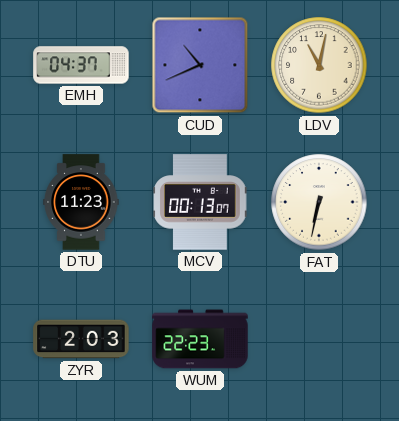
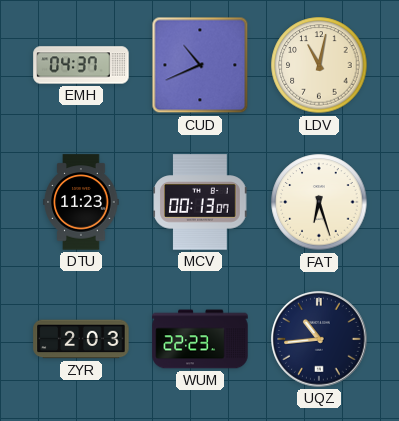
FAT: 6:32 -> 6:27
UQZ: none -> 10:44
